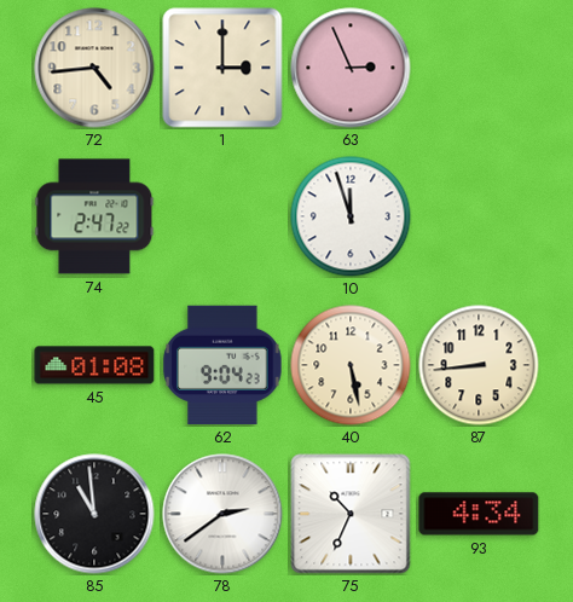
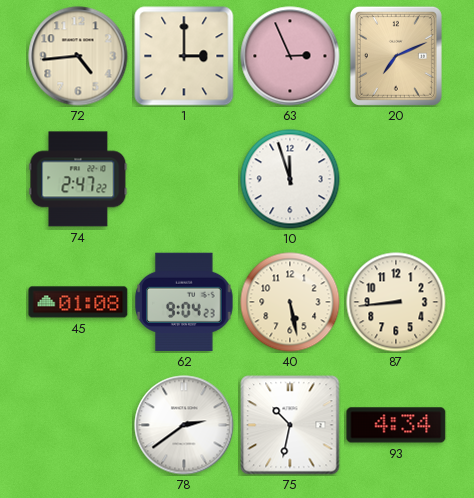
20: none -> 7:11
85: 10:59 -> none
75: 10:34 -> 10:32
